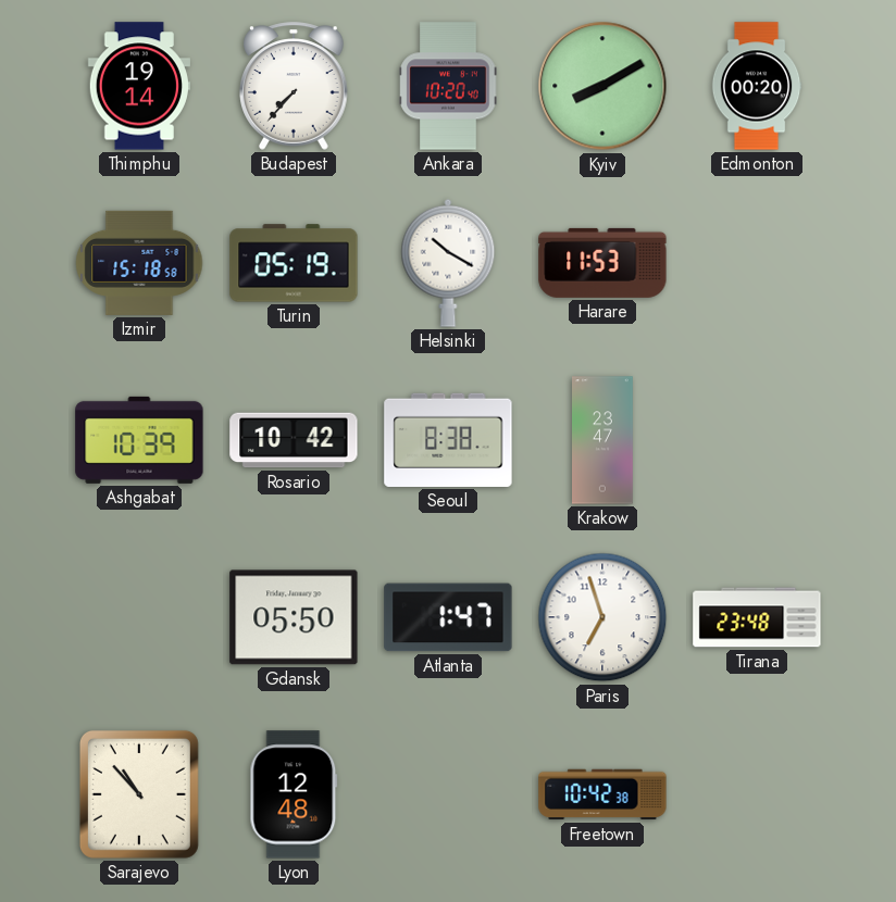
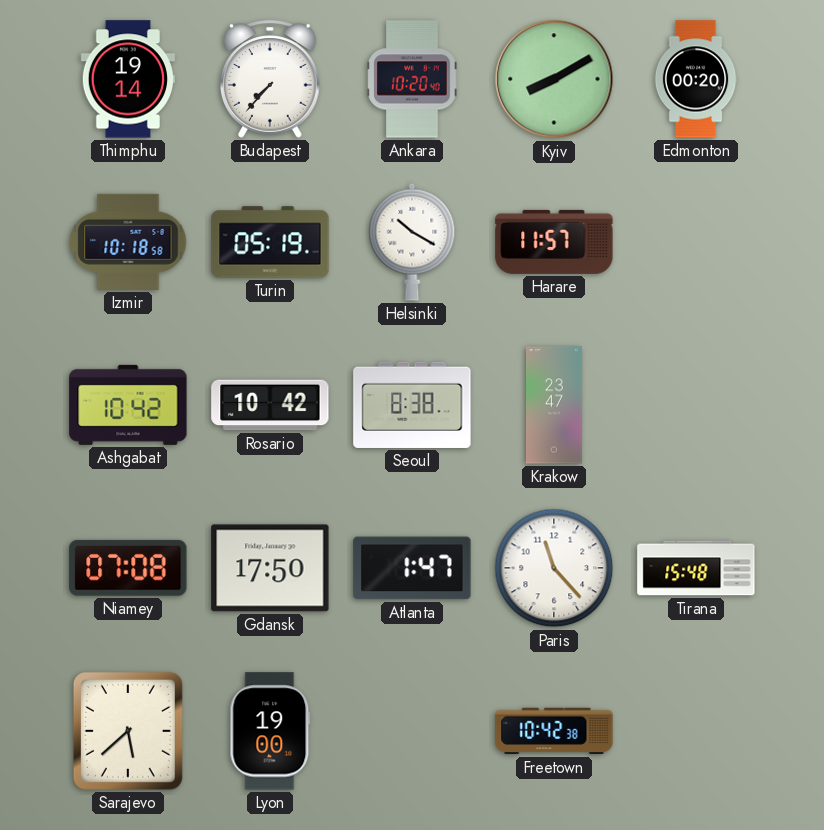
Izmir: 15:18 -> 10:18
Harare: 11:53 -> 11:57
Ashgabat: 10:39 -> 10:42
Niamey: none -> 07:08
Gdansk: 05:50 -> 17:50
Paris: 6:57 -> 11:23
Tirana: 23:48 -> 15:48
Sarajevo: 10:53 -> 5:38
Lyon: 12:48 -> 19:00
